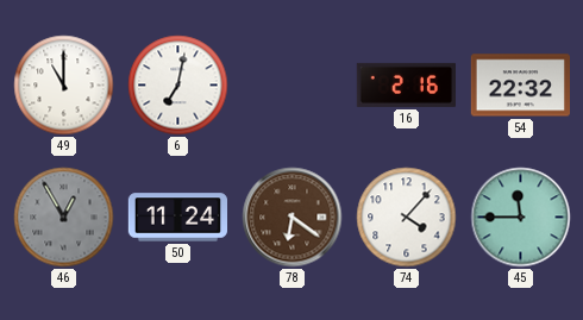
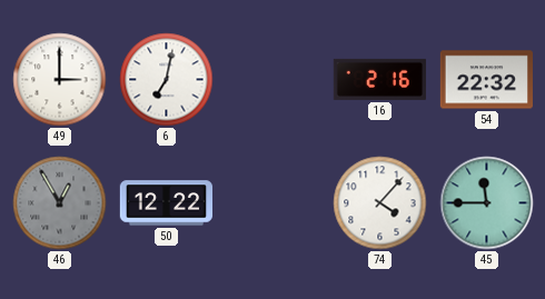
49: 11:00 -> 3:00
50: 11:24 -> 12:22
78: 6:21 -> none
